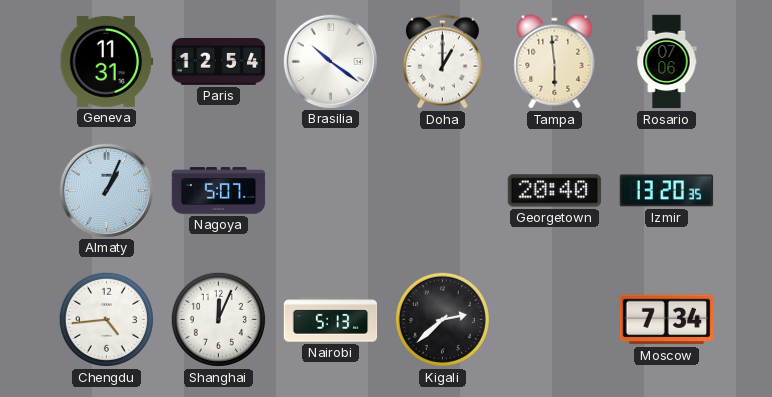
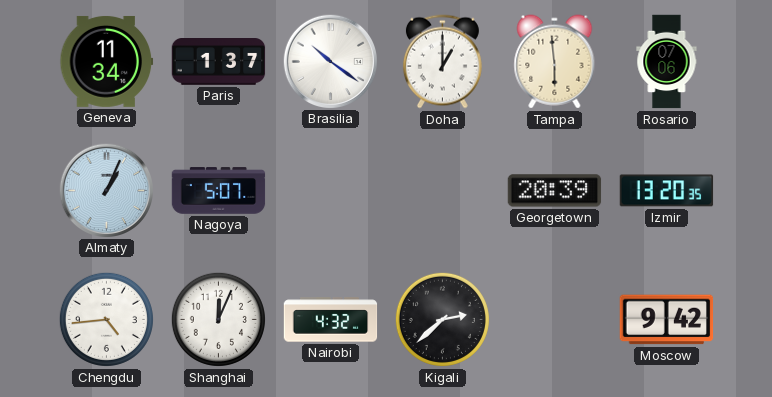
Geneva: 11:31 -> 11:34
Paris: 12:54 -> 1:37
Georgetown: 20:40 -> 20:39
Nairobi: 5:13 -> 4:32
Moscow: 7:34 -> 9:42
